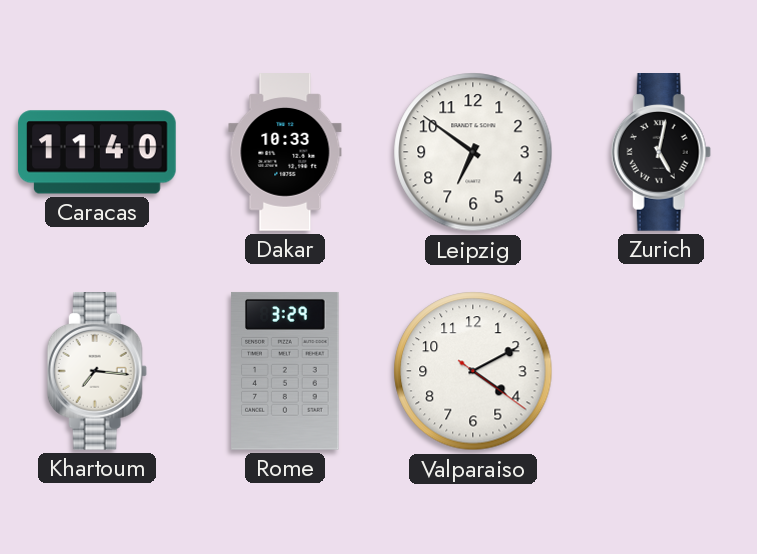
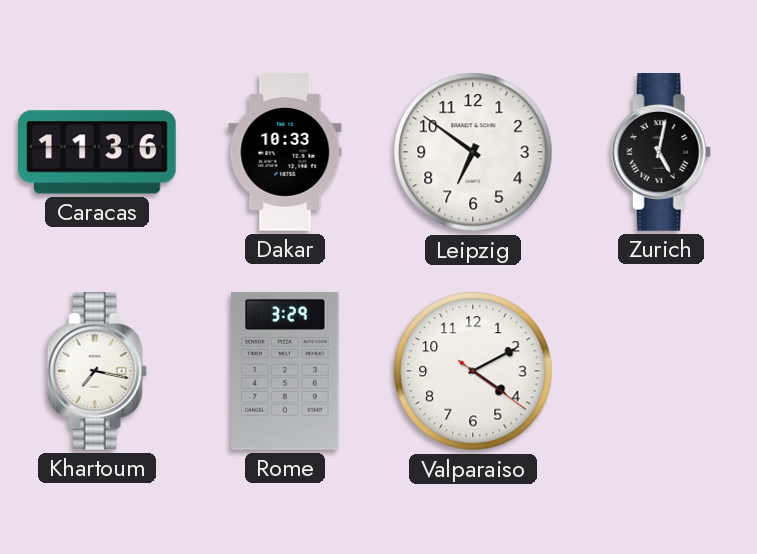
Caracas: 11:40 -> 11:36
Khartoum: 7:16 -> 7:17
